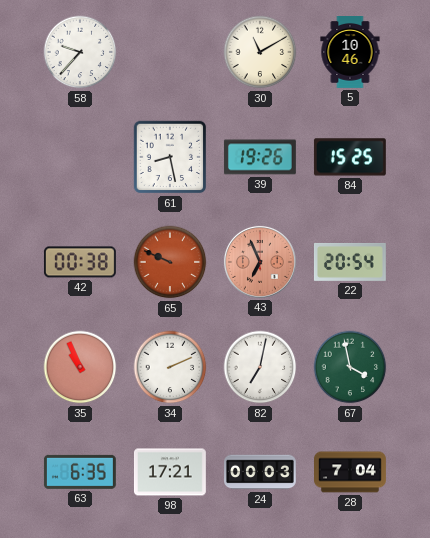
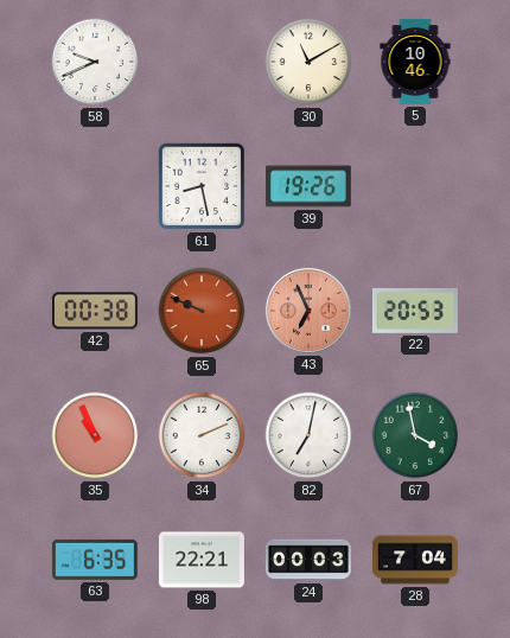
58: 9:37 -> 9:41
84: 15:25 -> none
22: 20:54 -> 20:53
98: 17:21 -> 22:21
